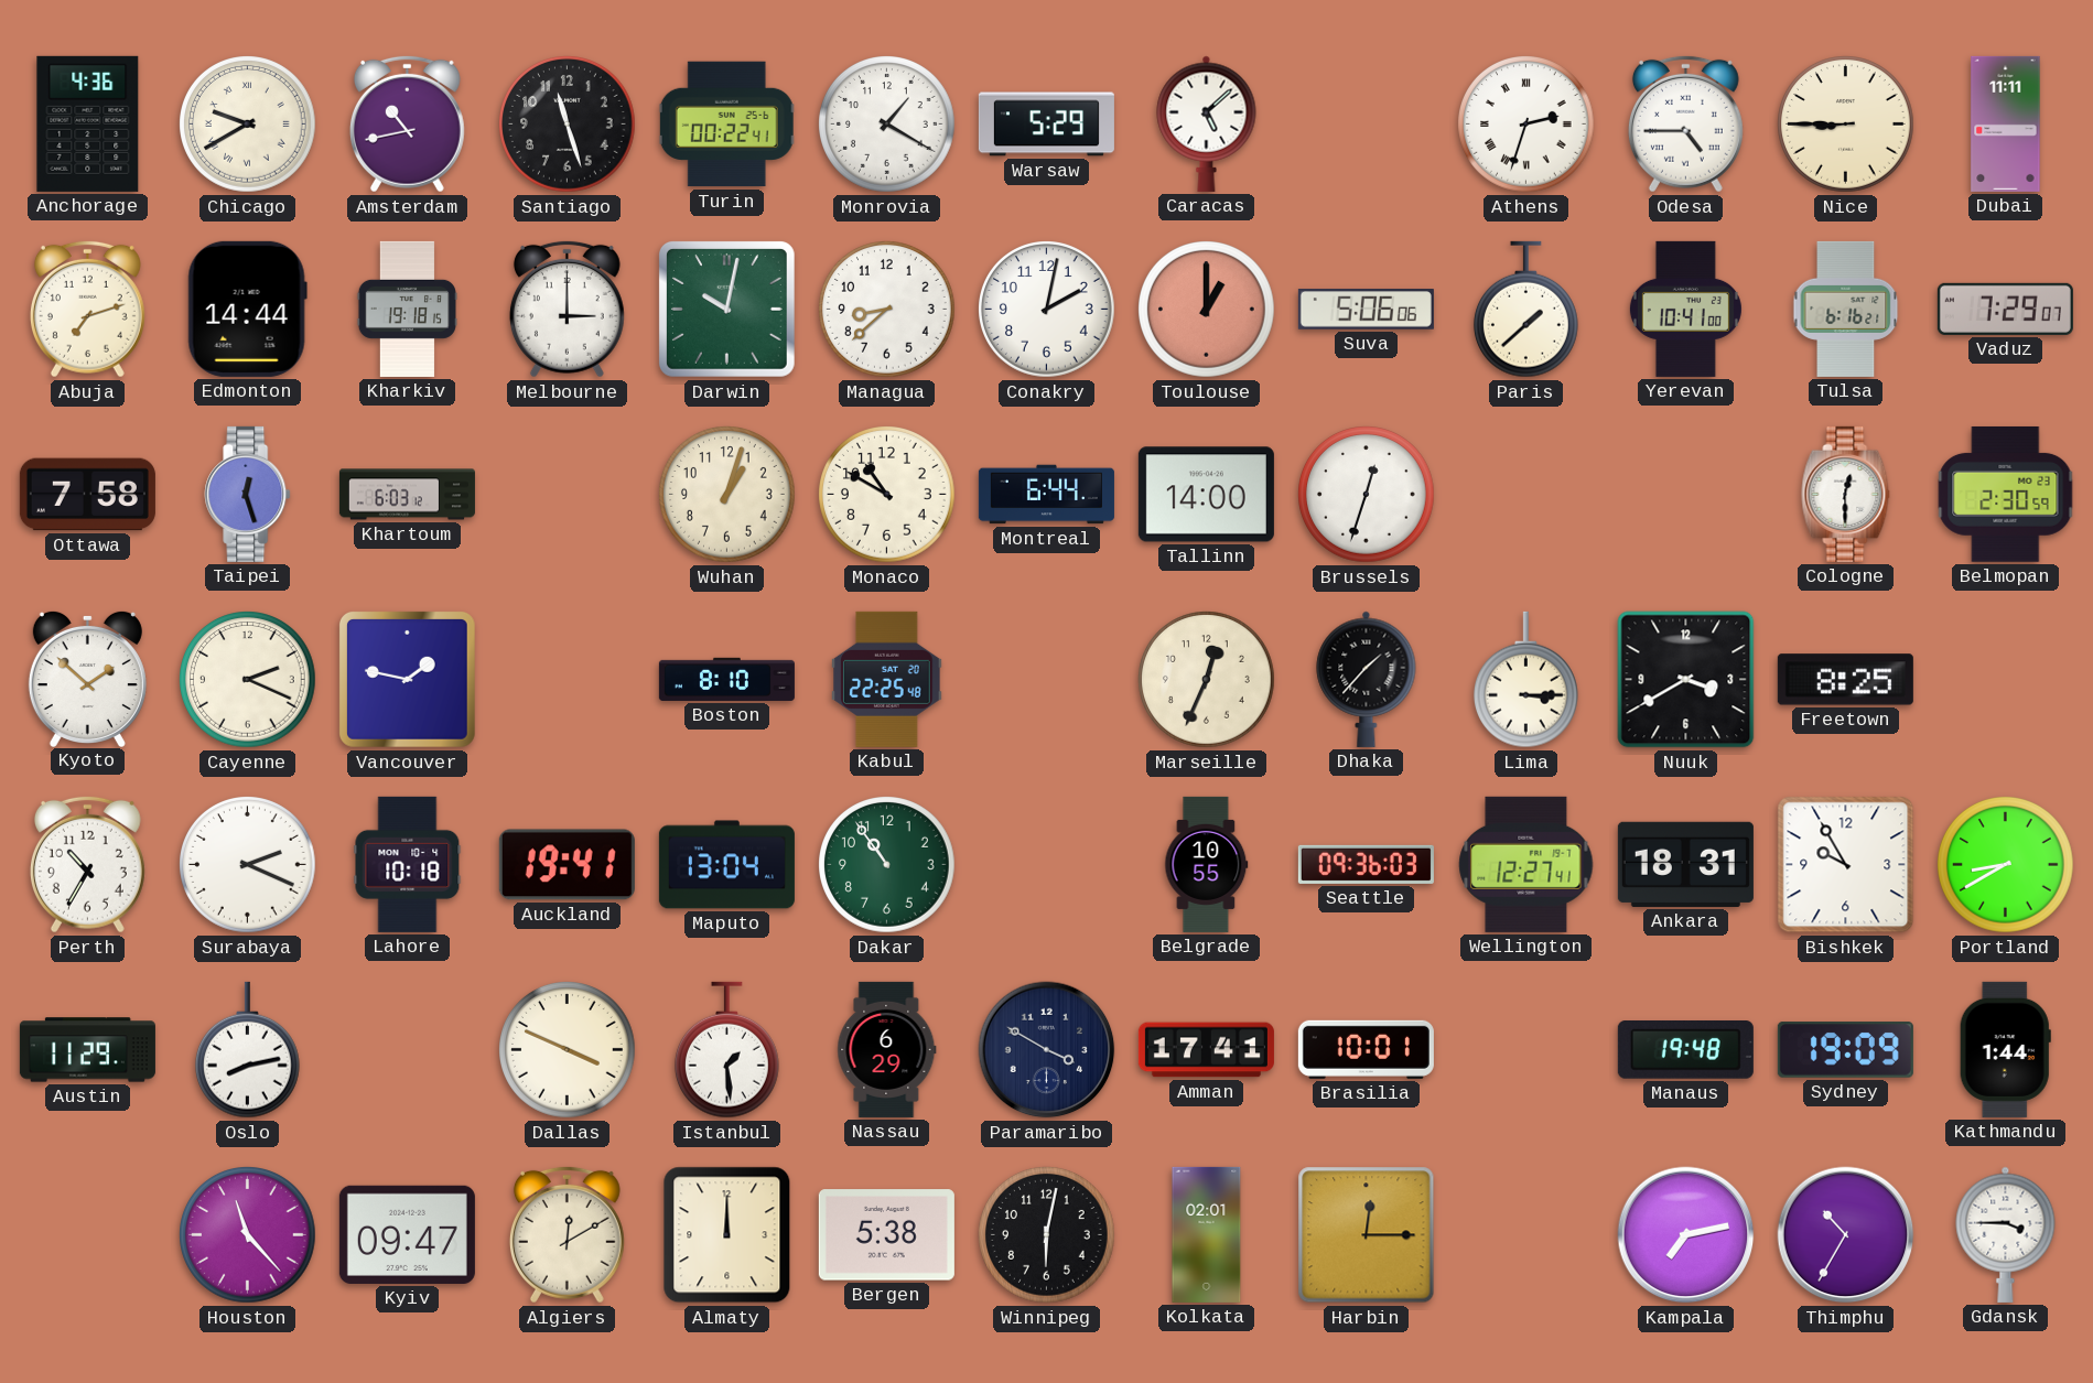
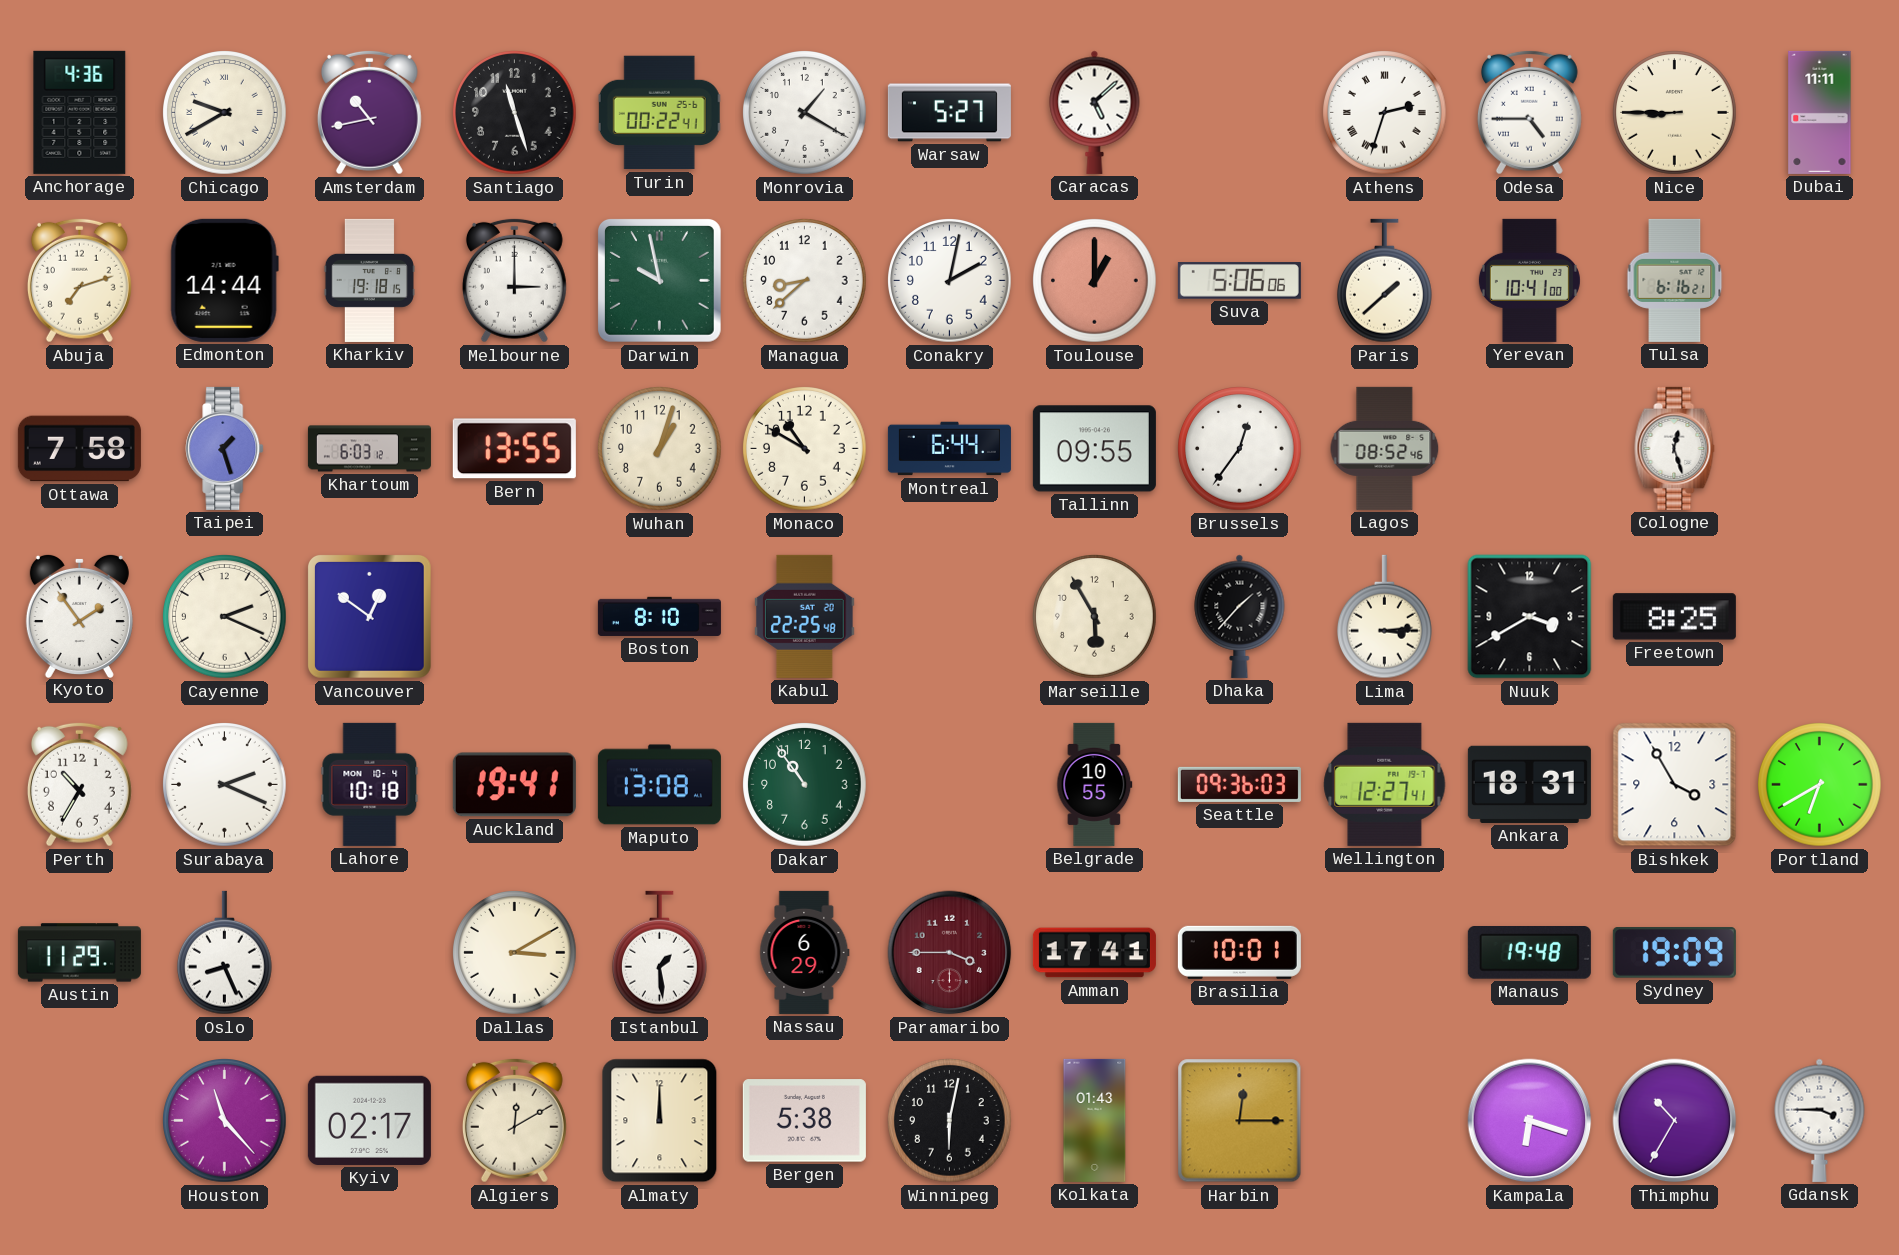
Warsaw: 5:29 -> 5:27
Darwin: 10:02 -> 9:58
Vaduz: 7:29 -> none
Taipei: 12:27 -> 1:27
Bern: none -> 13:55
Tallinn: 14:00 -> 09:55
Brussels: 12:33 -> 12:36
Lagos: none -> 08:52
Cologne: 12:30 -> 12:27
Belmopan: 2:30 -> none
Kyoto: 1:52 -> 1:54
Vancouver: 1:47 -> 12:51
Marseille: 12:34 -> 5:55
Lima: 3:15 -> 3:14
Maputo: 13:04 -> 13:08
Bishkek: 9:55 -> 3:55
Portland: 8:40 -> 6:40
Oslo: 8:13 -> 8:26
Dallas: 3:49 -> 3:10
Paramaribo: 3:50 -> 3:45
Paramaribo dial: navy -> burgundy
Kathmandu: 1:44 -> none
Kyiv: 09:47 -> 02:17
Kolkata: 02:01 -> 01:43
Kampala: 7:13 -> 6:18
